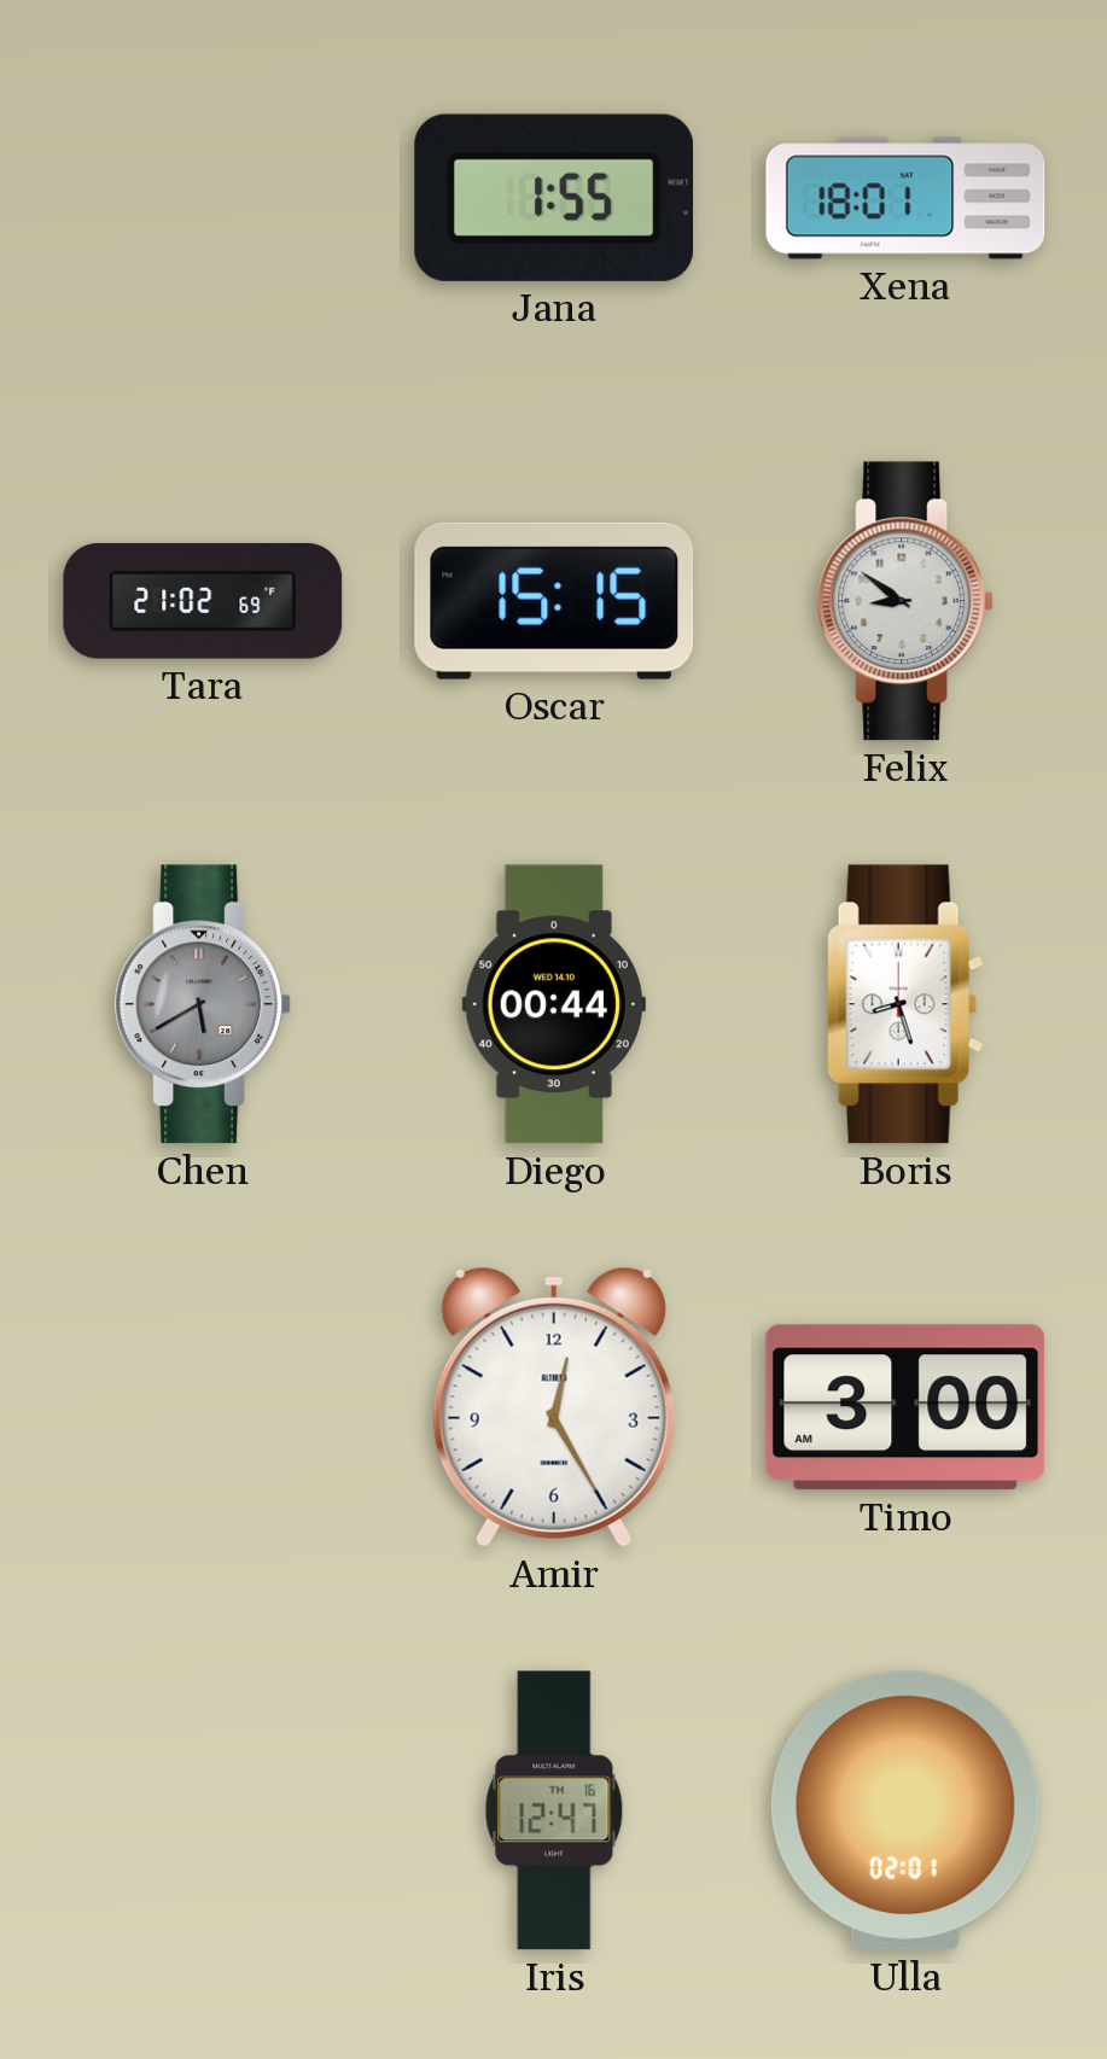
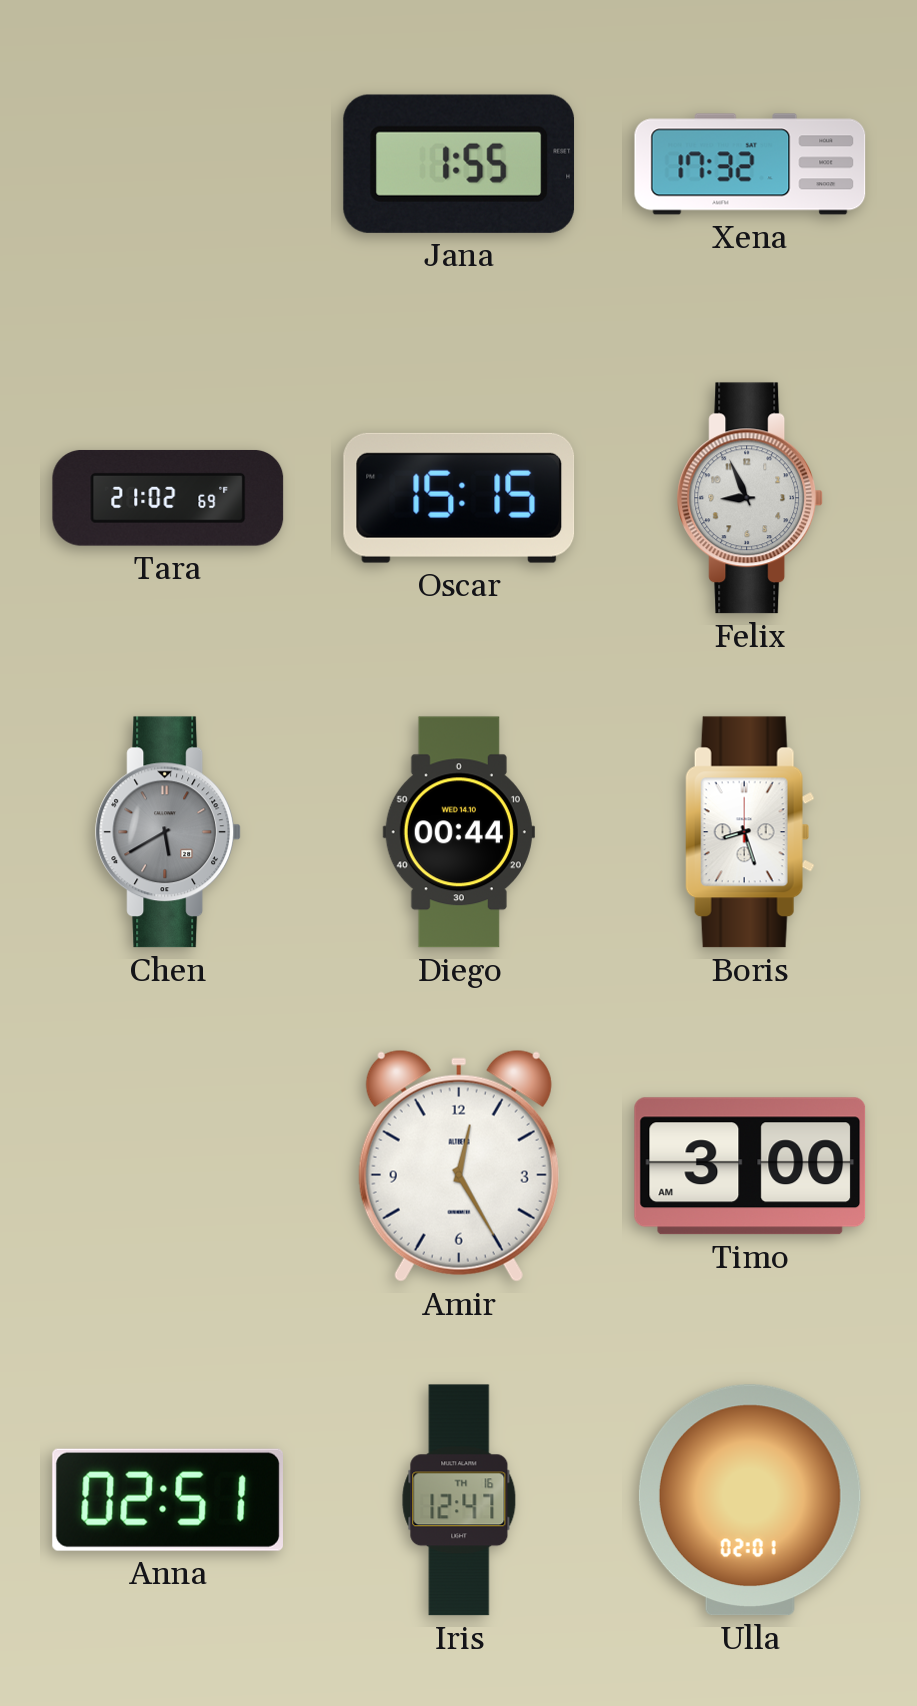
Xena: 18:01 -> 17:32
Felix: 8:51 -> 8:56
Anna: none -> 02:51
